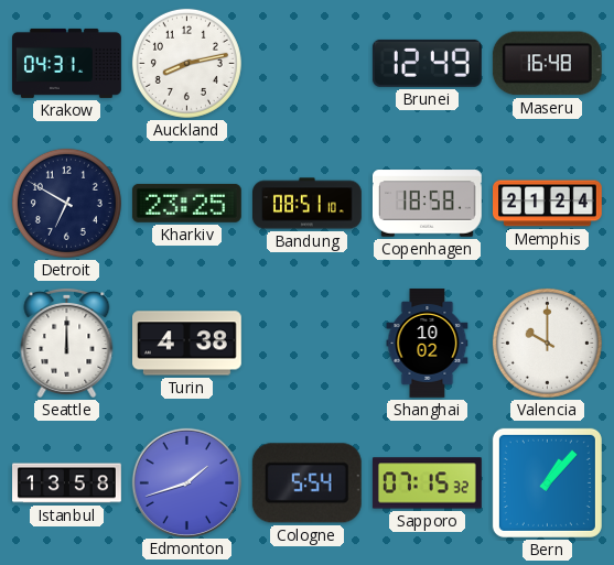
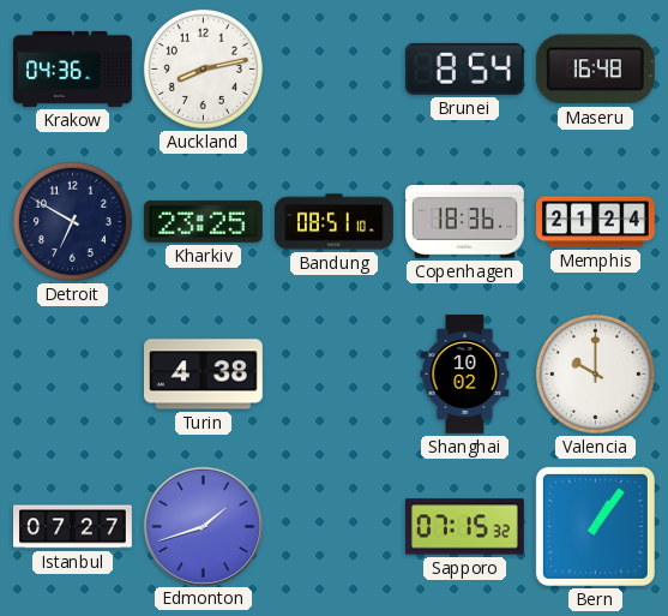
Krakow: 04:31 -> 04:36
Brunei: 12:49 -> 8:54
Copenhagen: 18:58 -> 18:36
Seattle: 12:00 -> none
Istanbul: 13:58 -> 07:27
Cologne: 5:54 -> none
Bern: 1:07 -> 1:06
